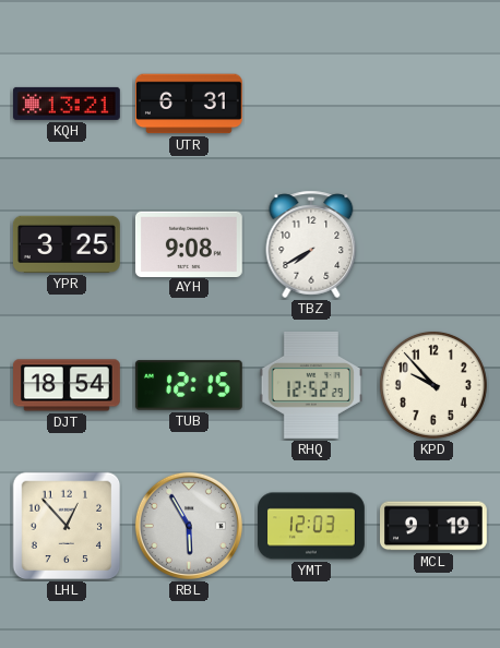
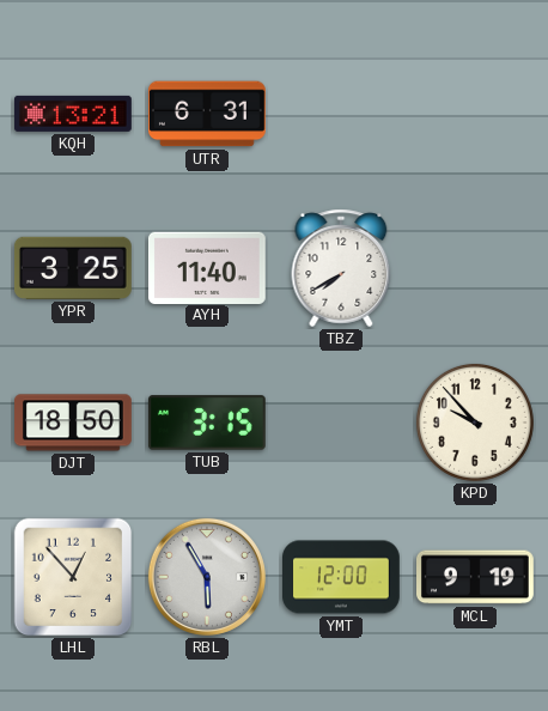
AYH: 9:08 -> 11:40
DJT: 18:54 -> 18:50
TUB: 12:15 -> 3:15
RHQ: 12:52 -> none
YMT: 12:03 -> 12:00
